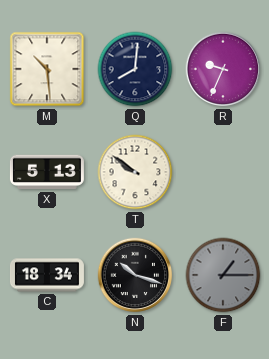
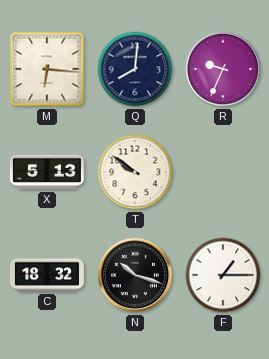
M: 10:29 -> 6:16
C: 18:34 -> 18:32
F dial: grey -> white
